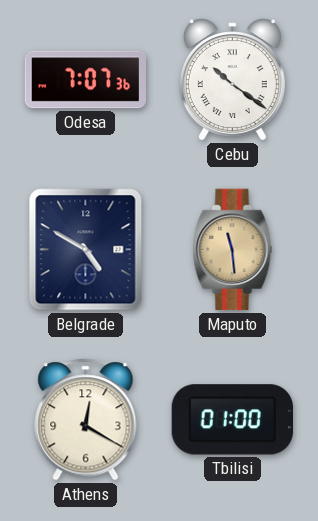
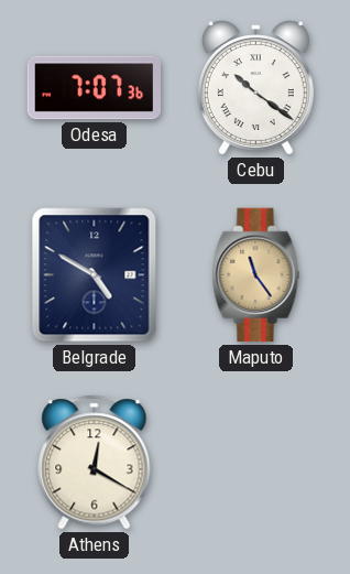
Maputo: 11:29 -> 11:24
Tbilisi: 01:00 -> none
